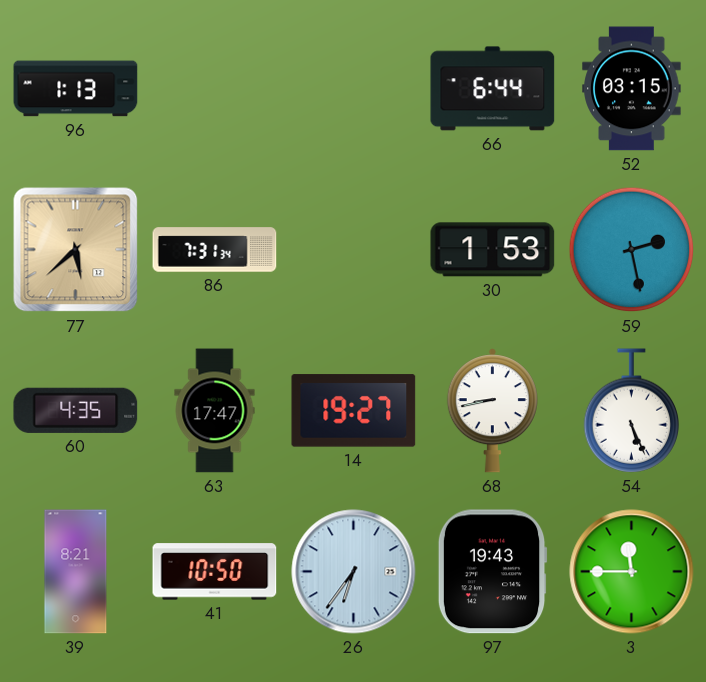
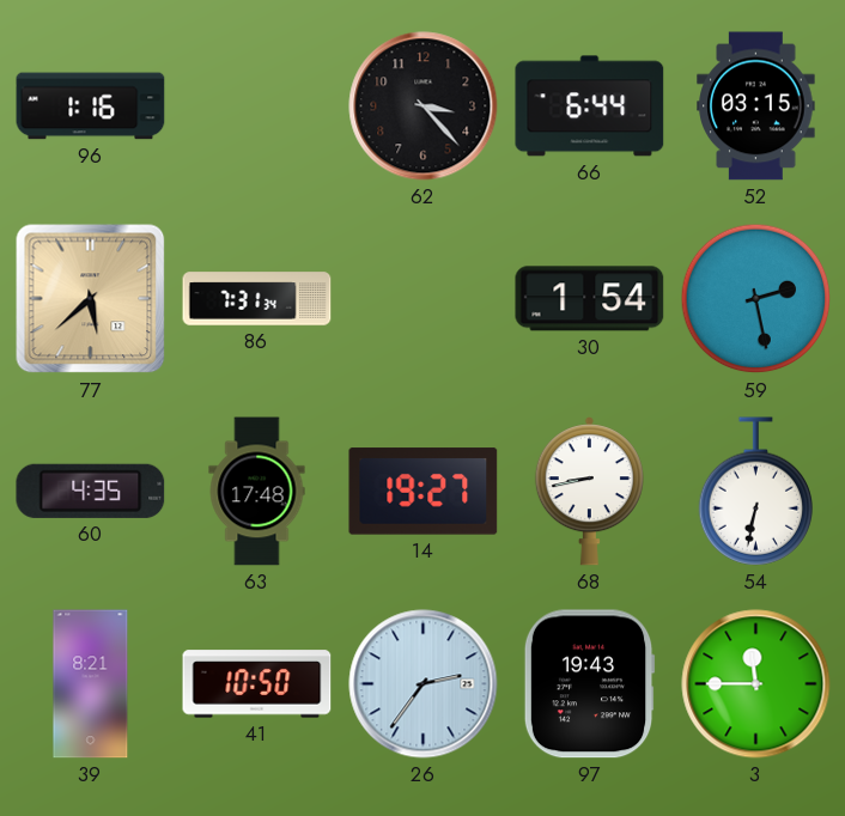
96: 1:13 -> 1:16
62: none -> 3:23
30: 1:53 -> 1:54
63: 17:47 -> 17:48
54: 5:26 -> 6:32
26: 6:36 -> 2:36
